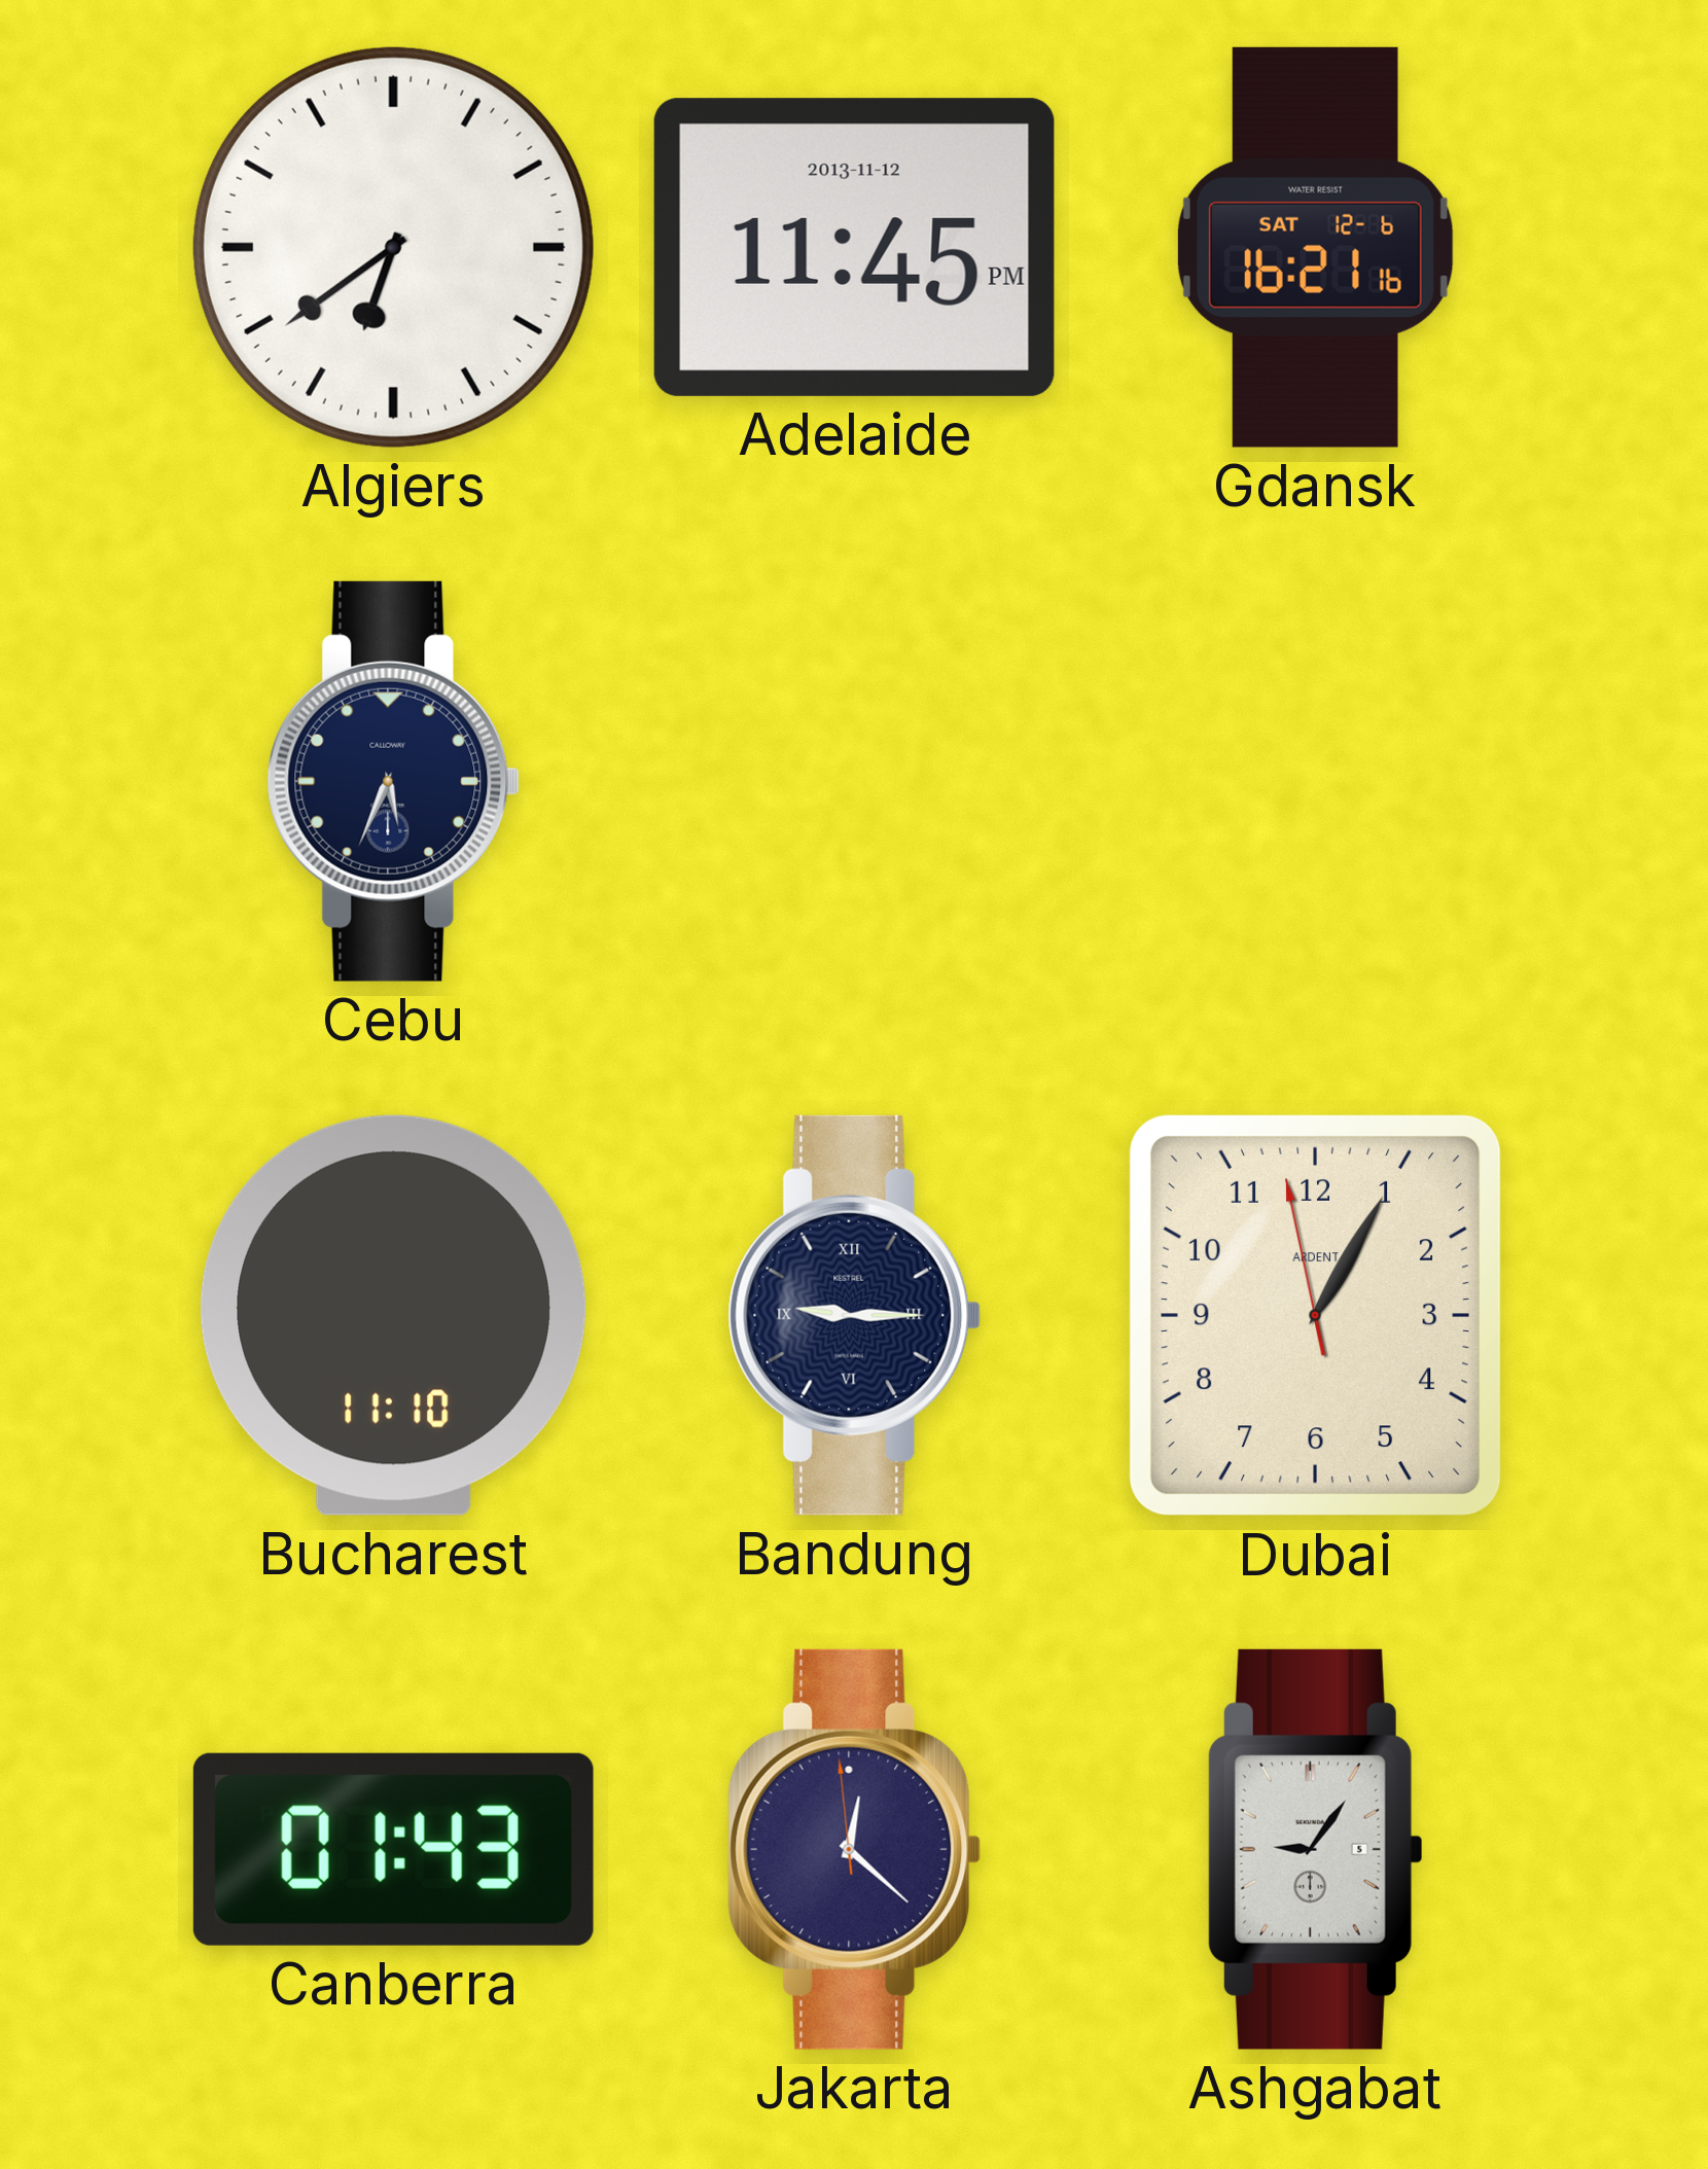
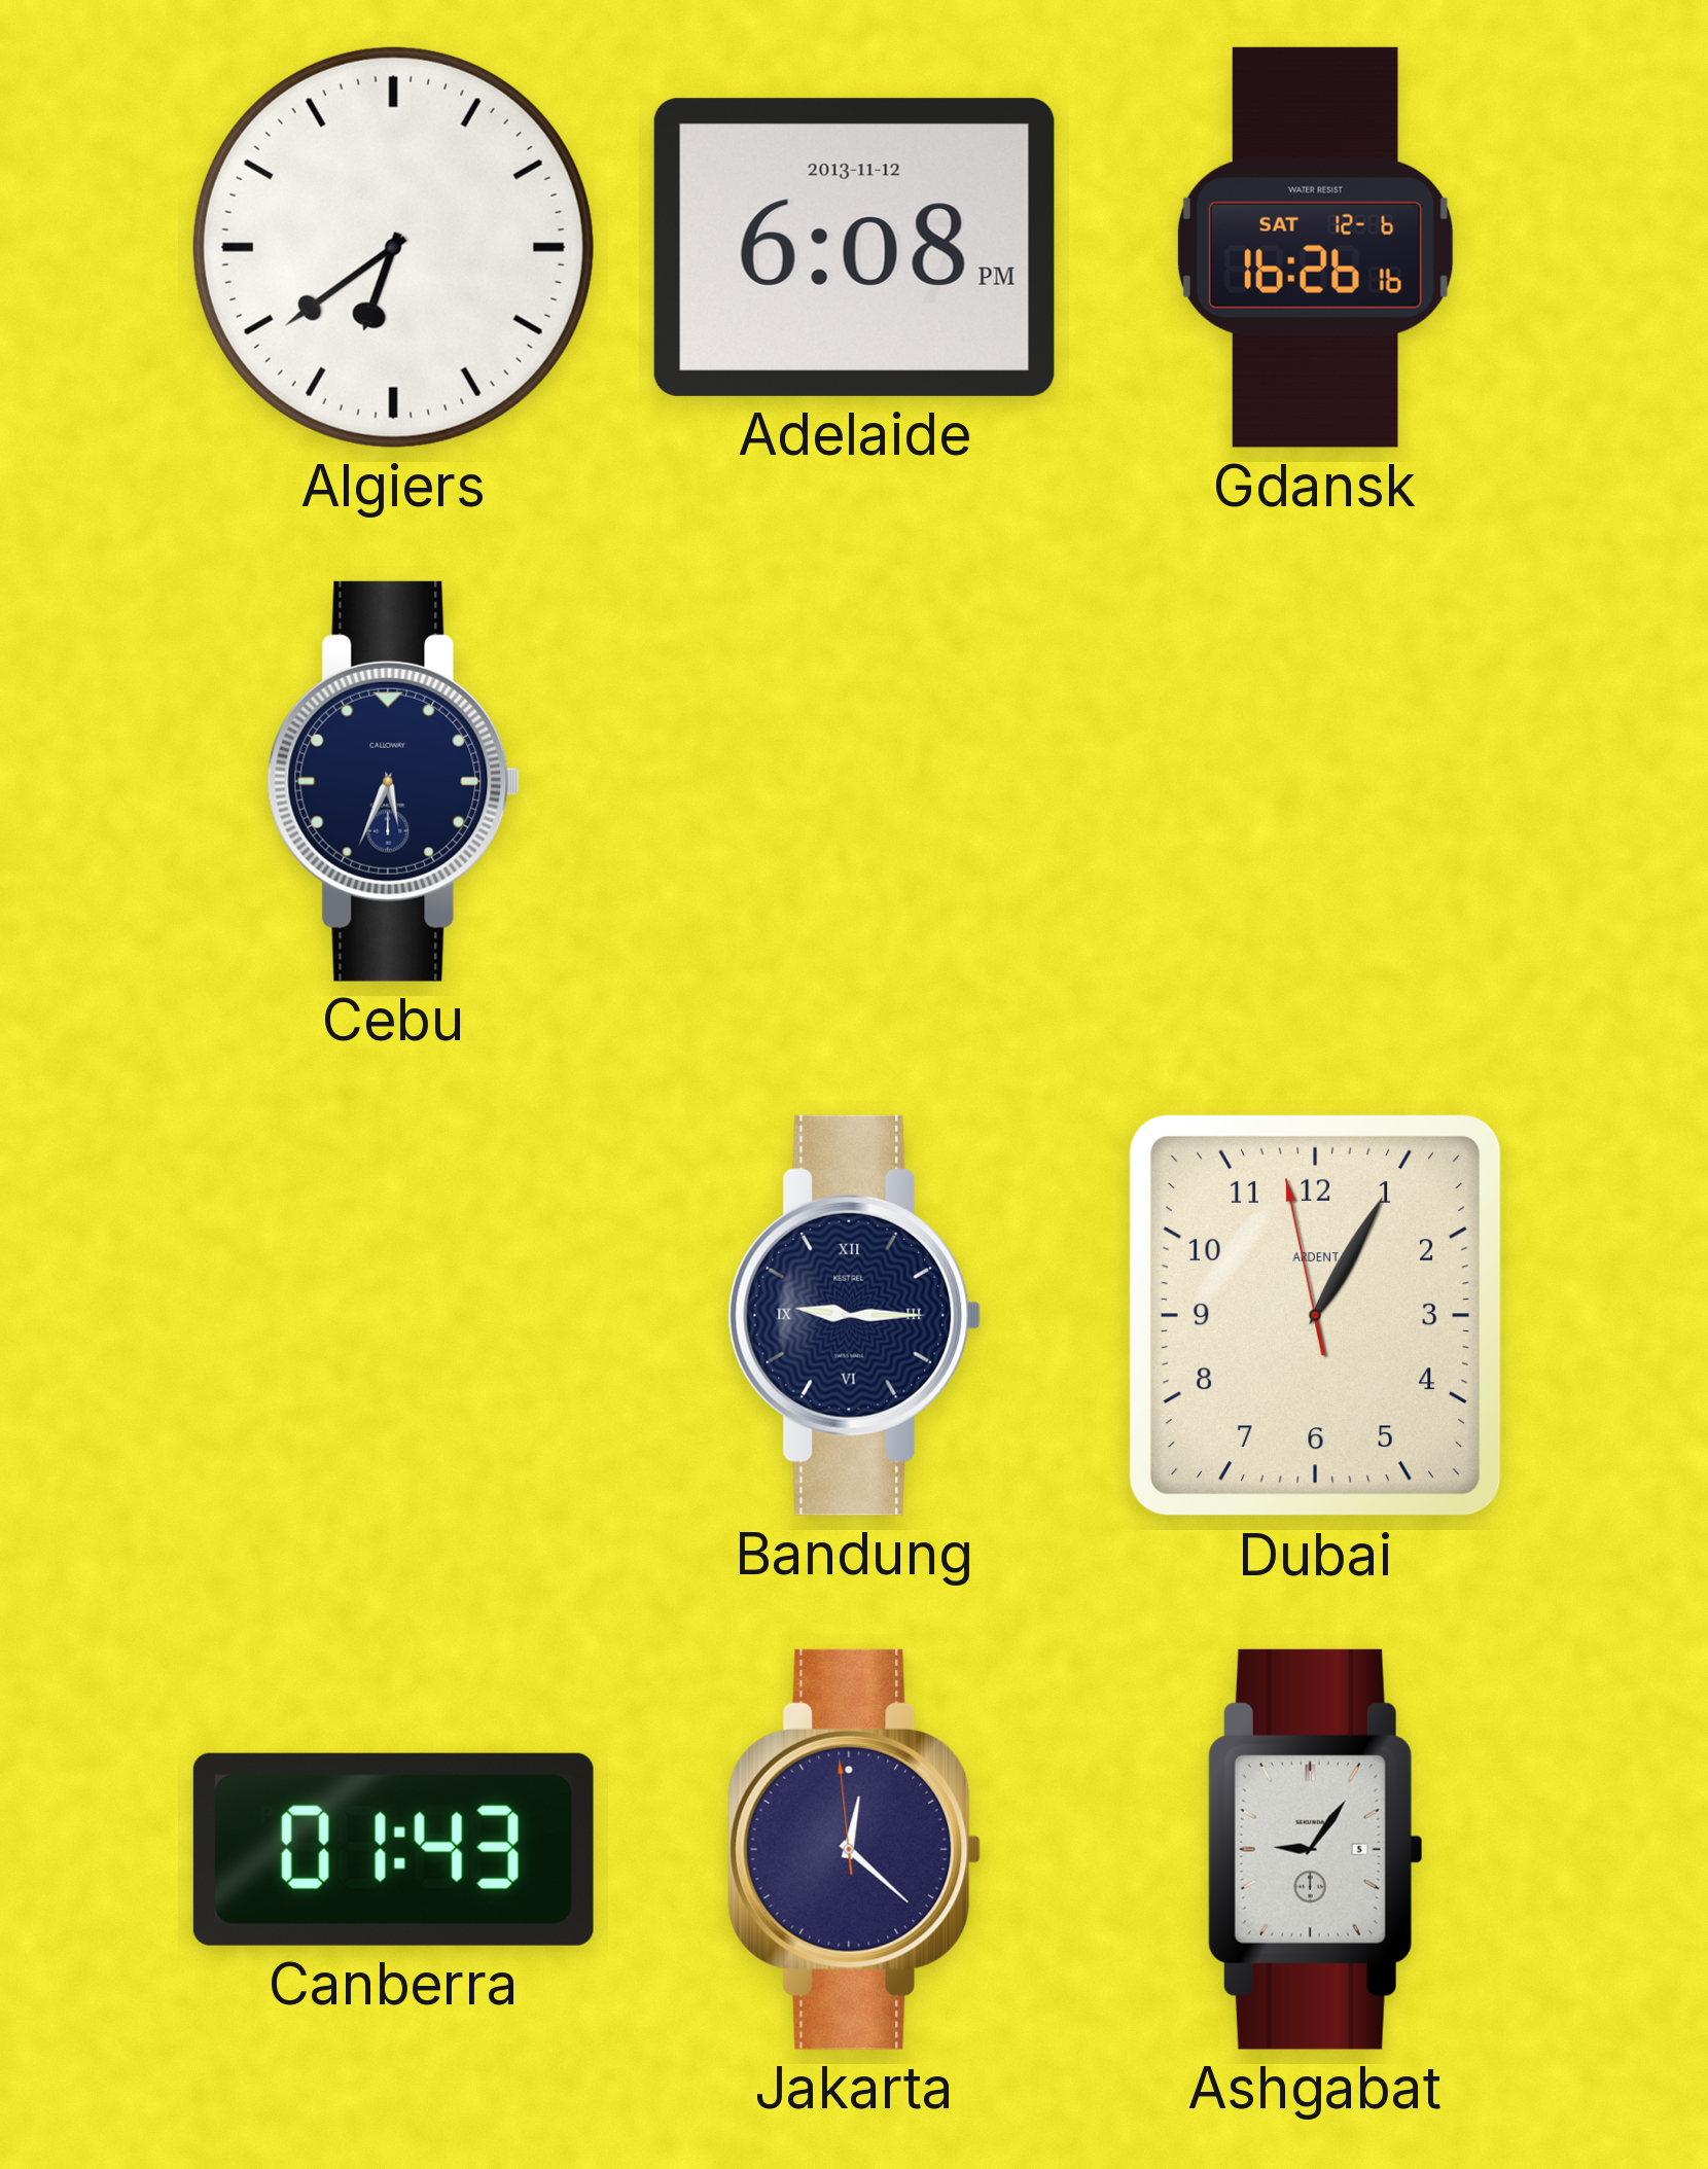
Adelaide: 11:45 -> 6:08
Gdansk: 16:21 -> 16:26
Bucharest: 11:10 -> none
